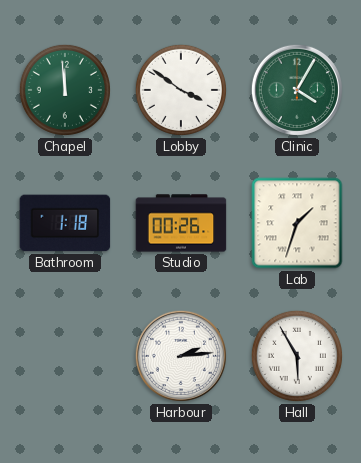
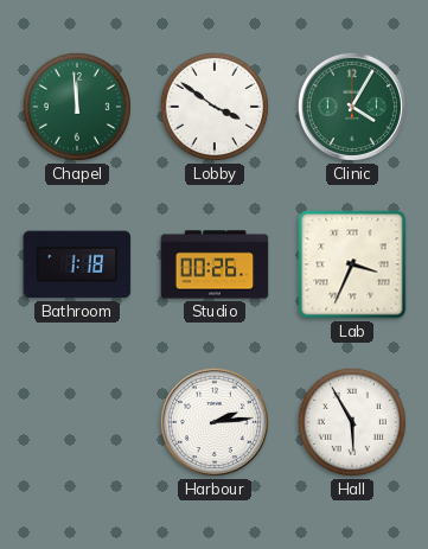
Lab: 1:33 -> 3:34
